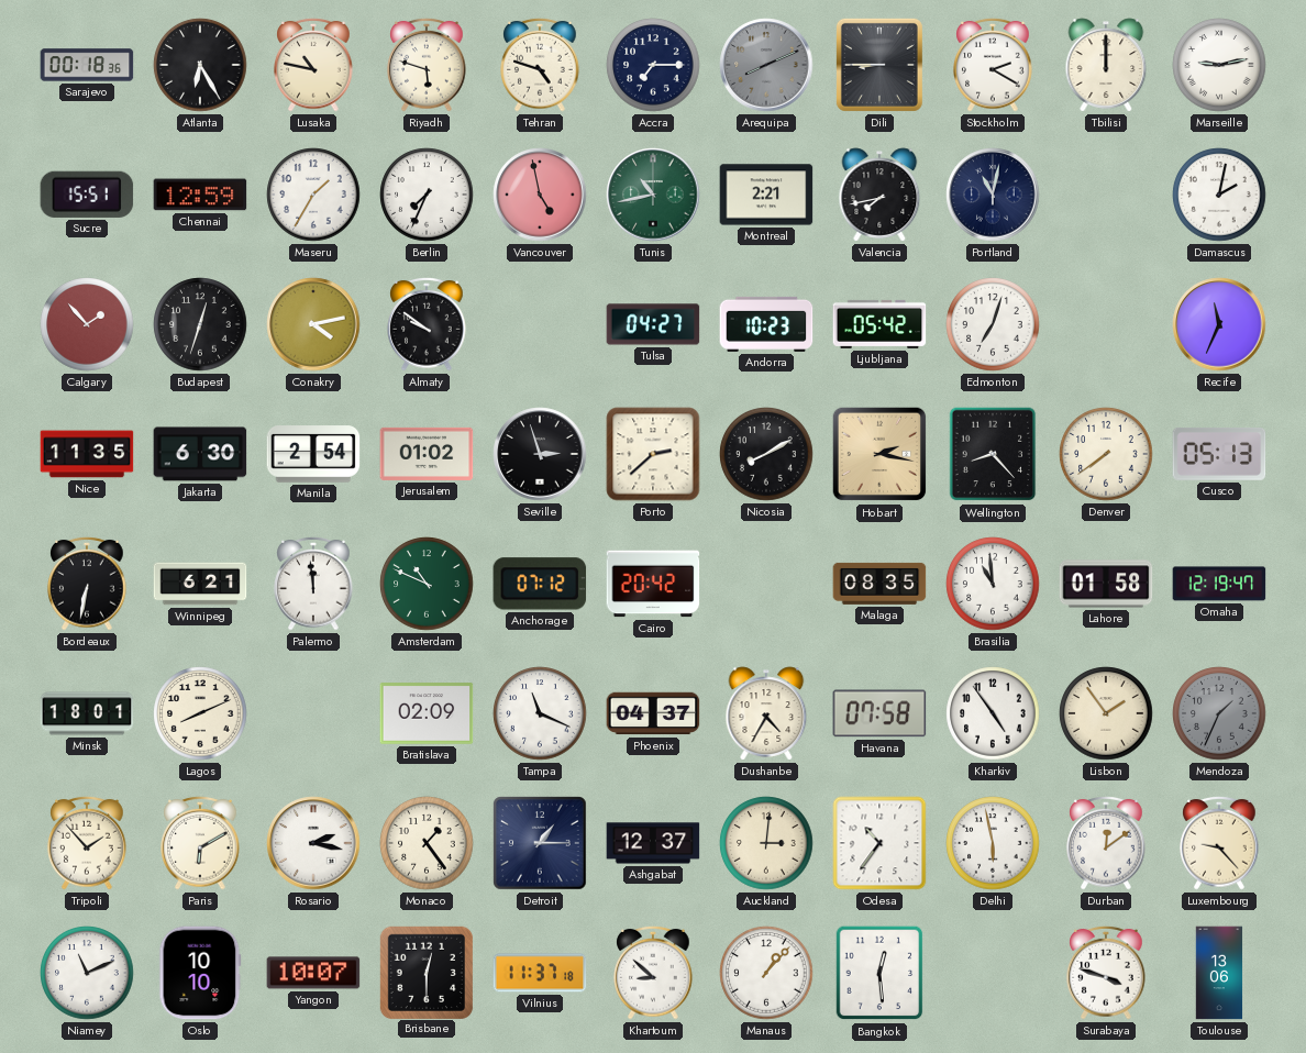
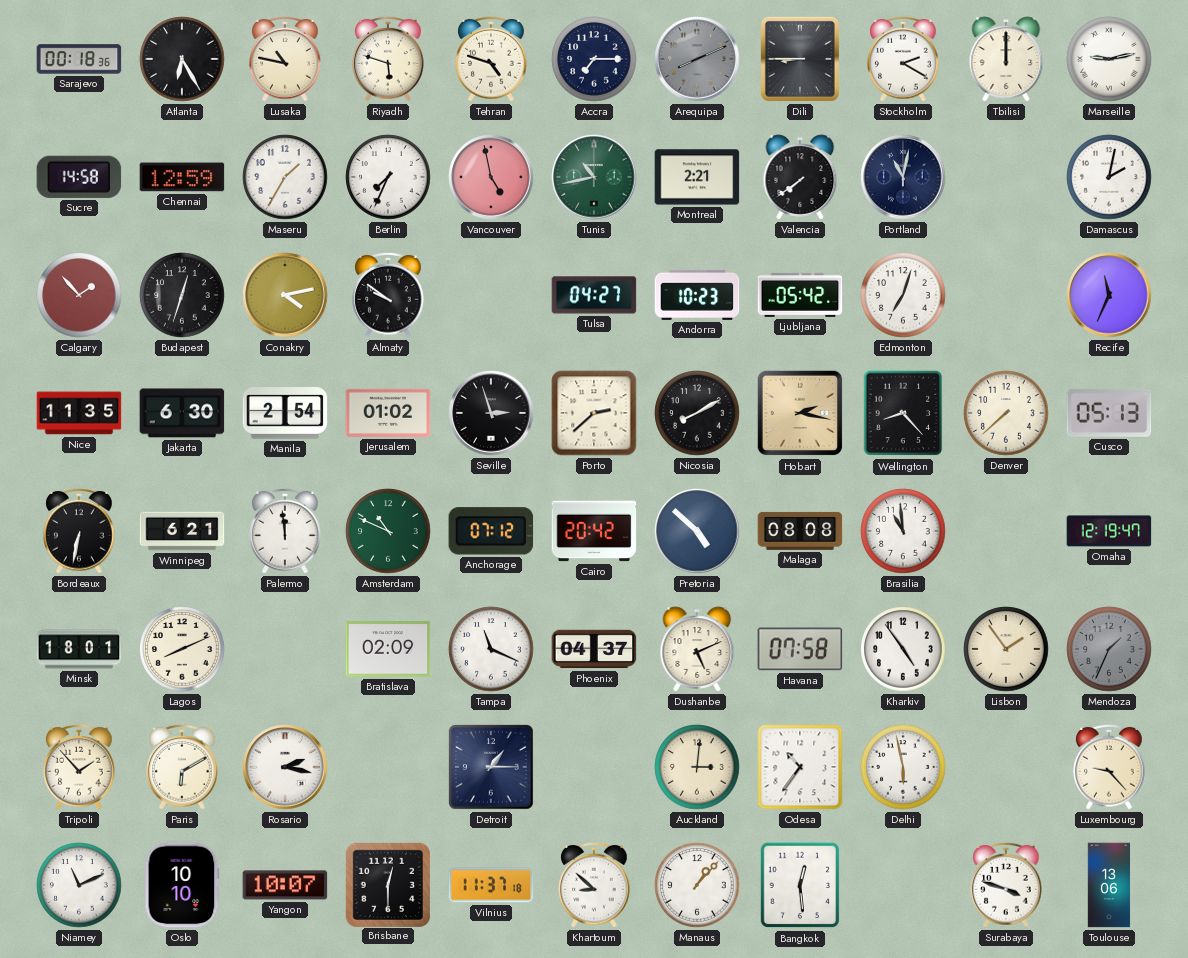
Sucre: 15:51 -> 14:58
Valencia: 7:43 -> 7:39
Denver: 7:39 -> 7:38
Pretoria: none -> 4:52
Malaga: 08:35 -> 08:08
Lahore: 01:58 -> none
Dushanbe: 4:35 -> 5:11
Monaco: 1:24 -> none
Ashgabat: 12:37 -> none
Durban: 12:09 -> none
